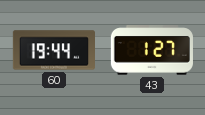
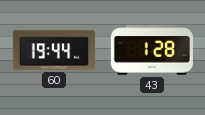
43: 1:27 -> 1:28
